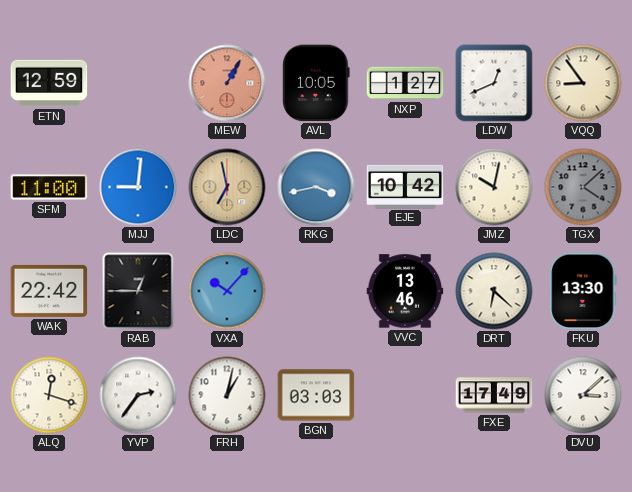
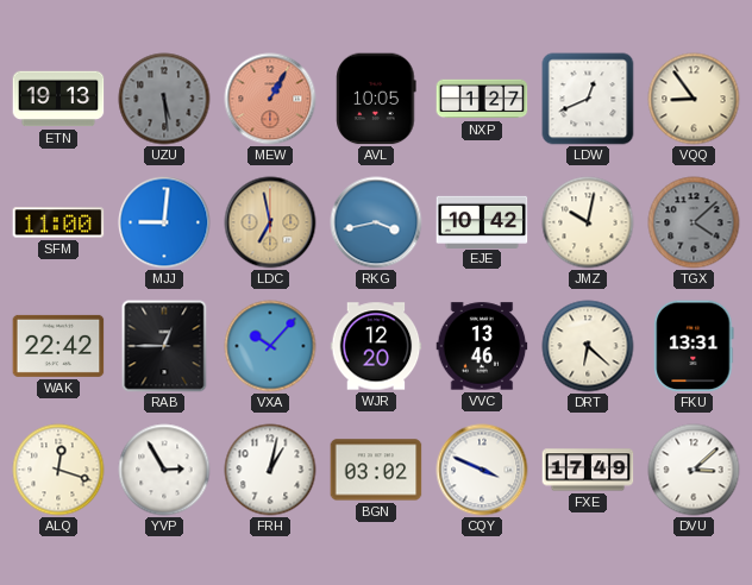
ETN: 12:59 -> 19:13
UZU: none -> 5:29
WJR: none -> 12:20
FKU: 13:30 -> 13:31
YVP: 2:36 -> 2:55
BGN: 03:03 -> 03:02
CQY: none -> 3:49
